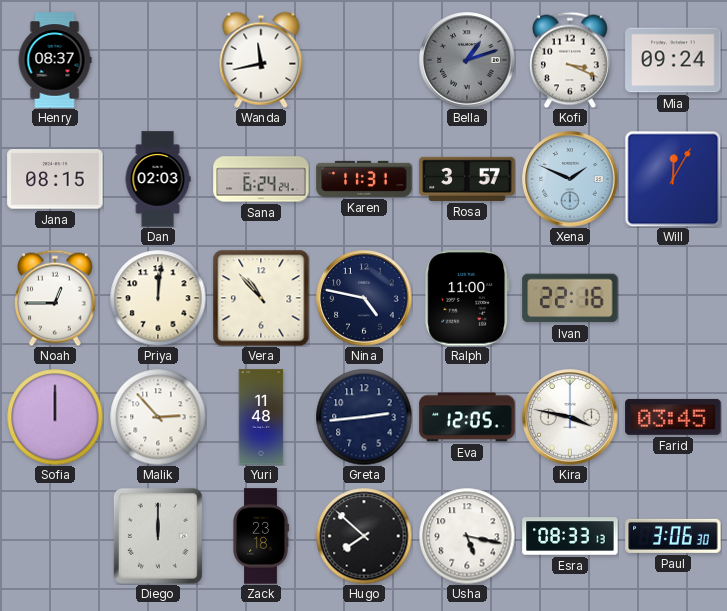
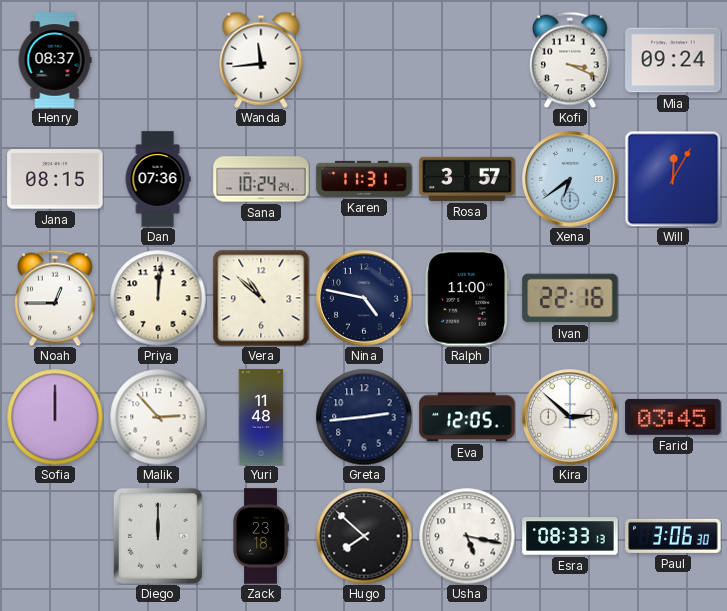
Wanda: 11:43 -> 11:44
Bella: 1:12 -> none
Dan: 02:03 -> 07:36
Sana: 6:24 -> 10:24
Xena: 1:49 -> 6:39
Vera: 10:53 -> 10:52
Kira: 3:47 -> 2:52
